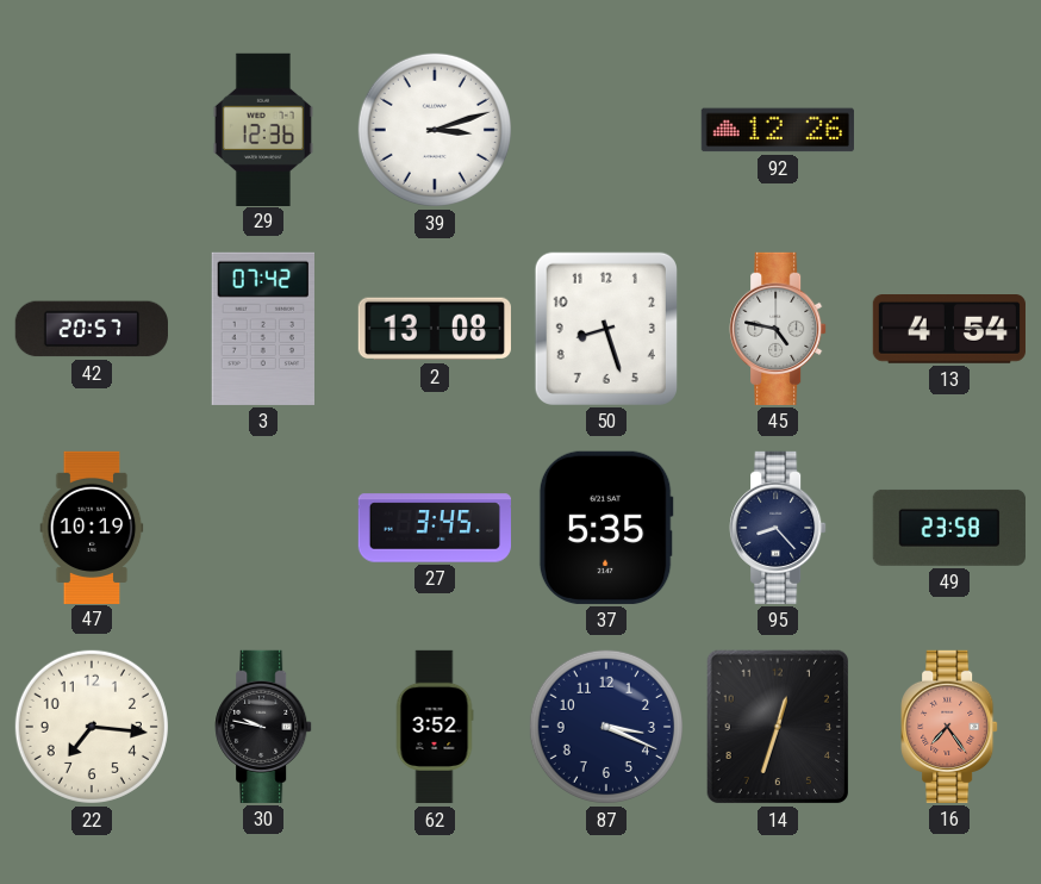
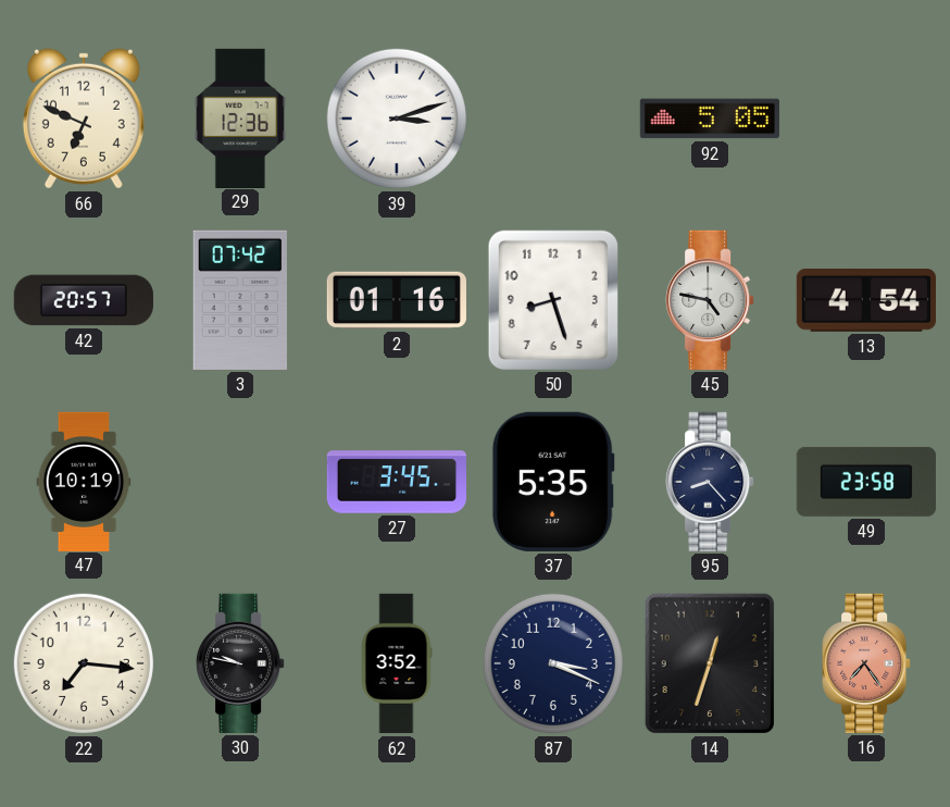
66: none -> 6:49
92: 12:26 -> 5:05
2: 13:08 -> 01:16
